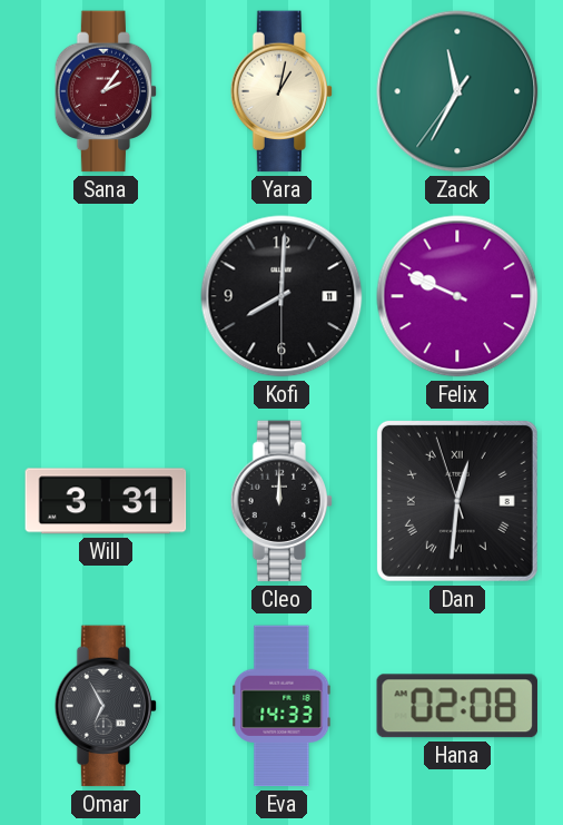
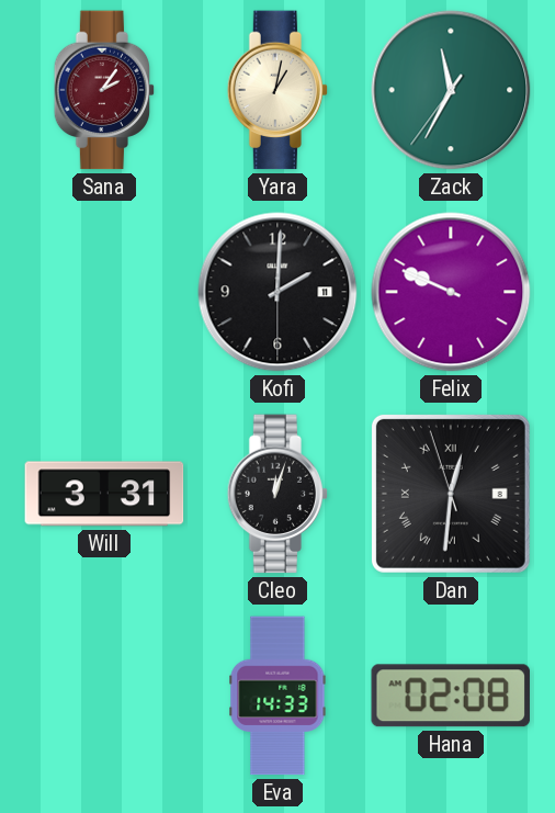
Kofi: 8:00 -> 2:00
Cleo: 12:00 -> 12:03
Omar: 6:55 -> none
